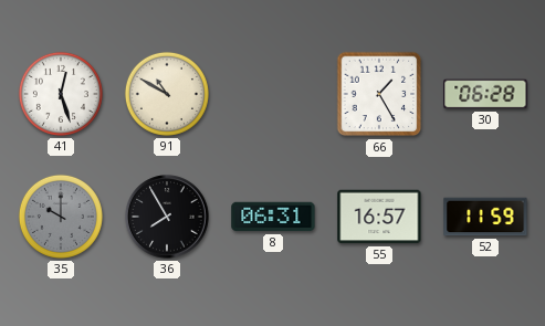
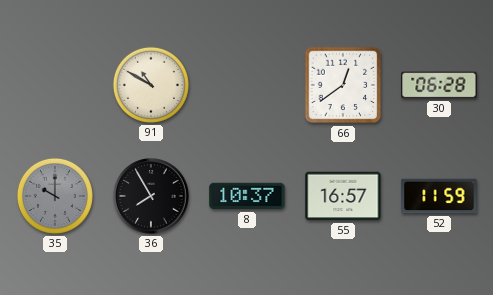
41: 12:27 -> none
66: 1:25 -> 12:39
8: 06:31 -> 10:37
